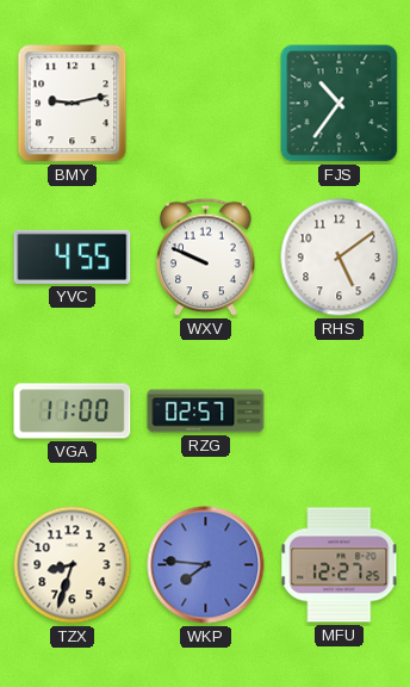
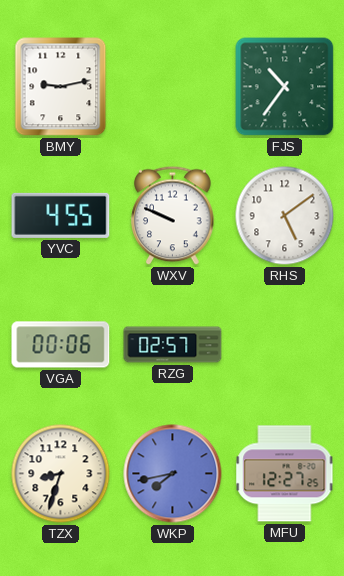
VGA: 11:00 -> 00:06
WKP: 7:46 -> 7:43
